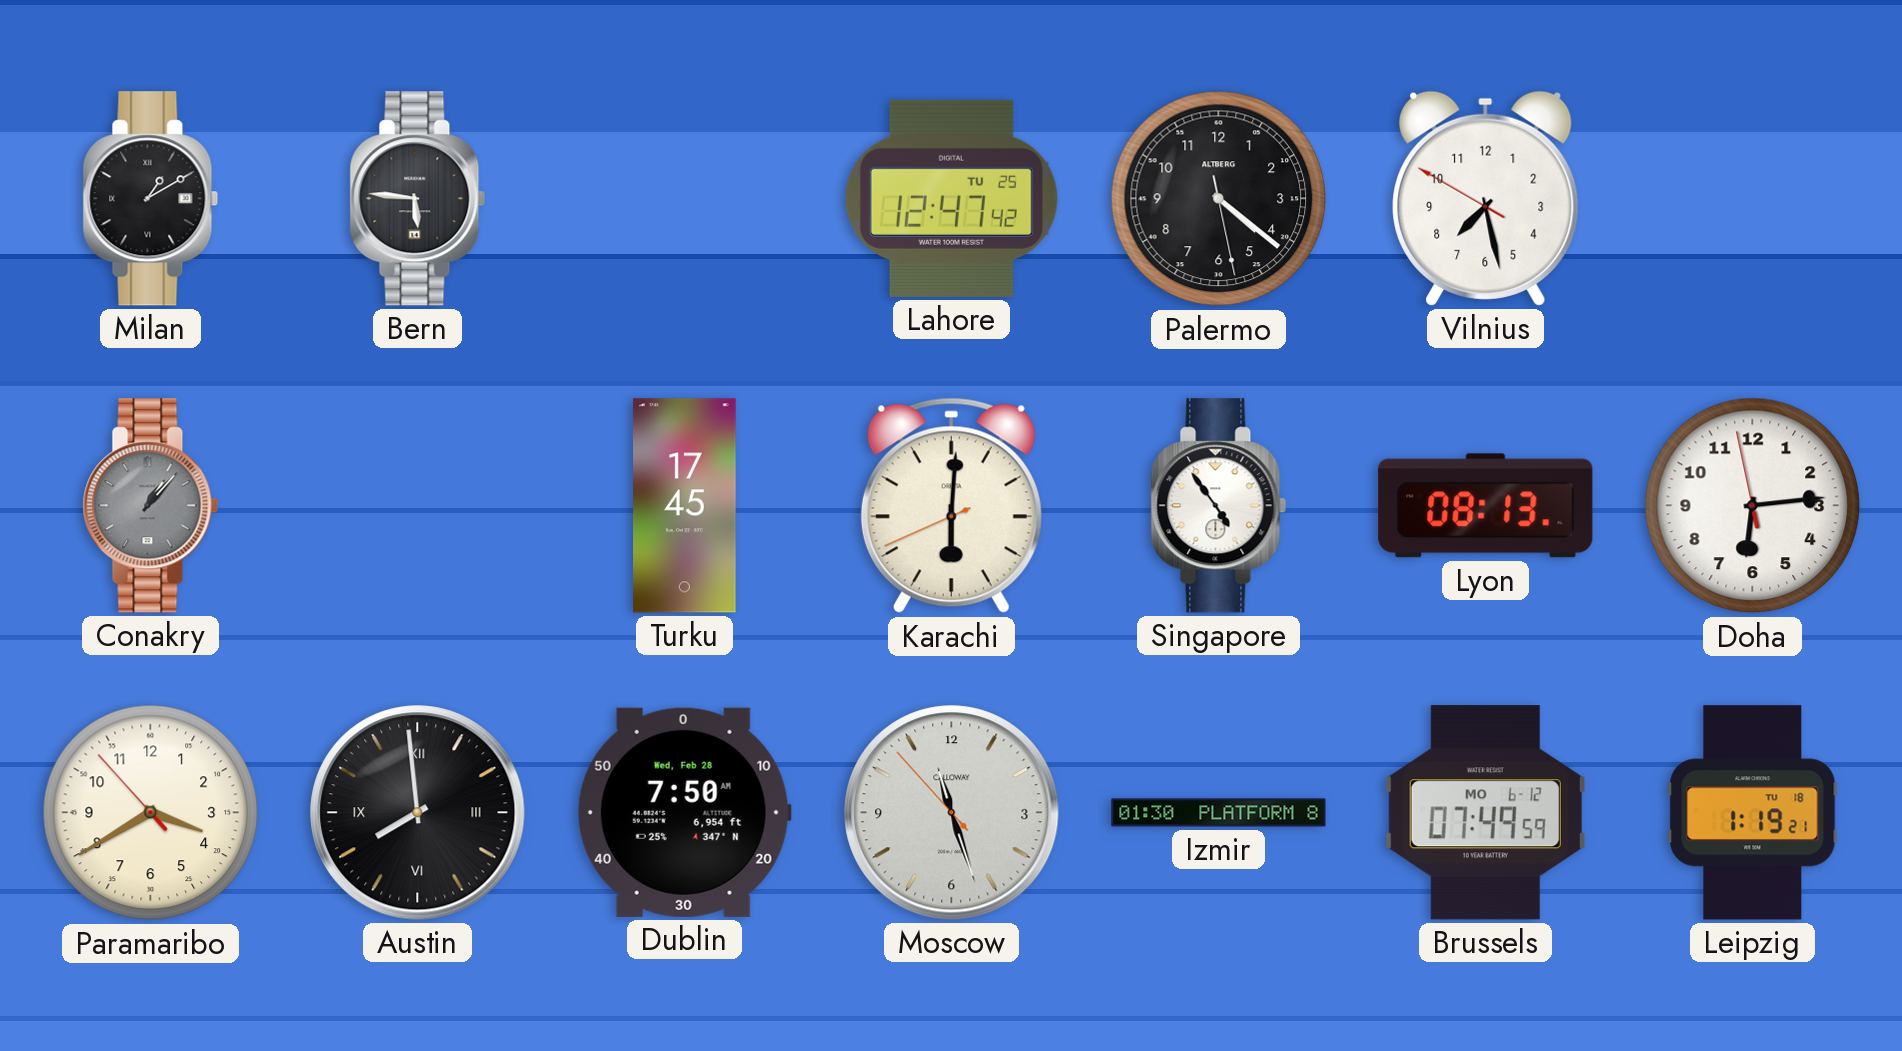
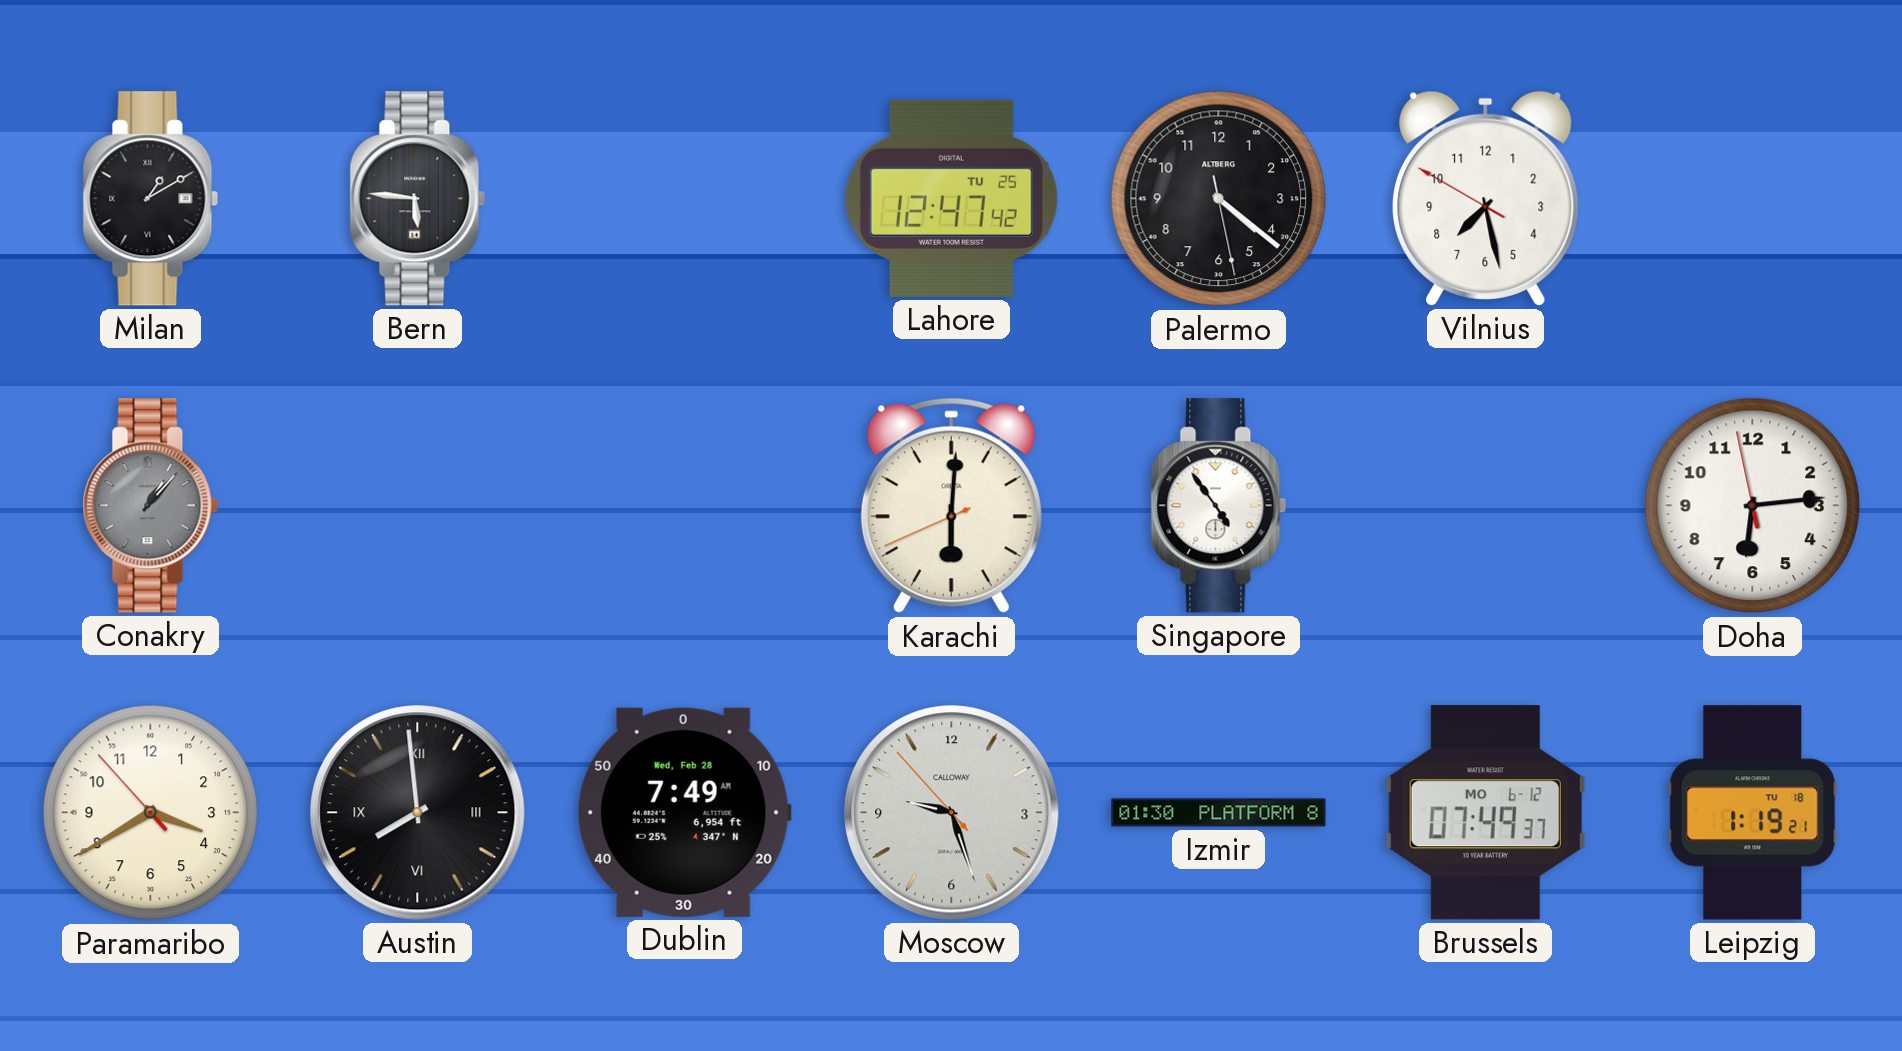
Turku: 17:45 -> none
Lyon: 08:13 -> none
Dublin: 7:50 -> 7:49
Moscow: 11:26 -> 9:26
Brussels: 07:49:59 -> 07:49:37
